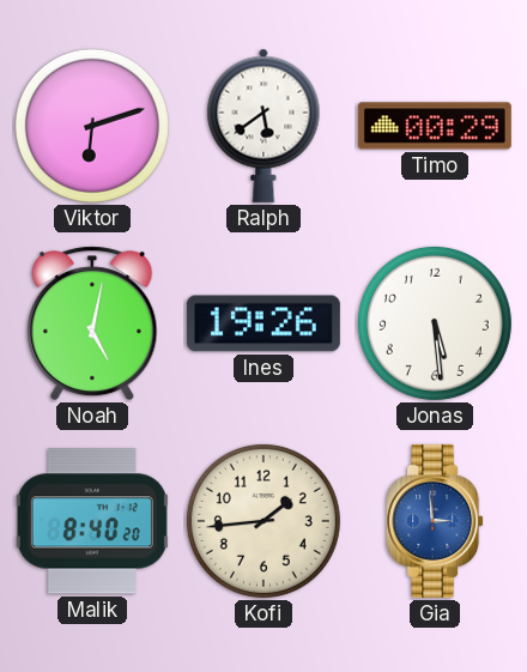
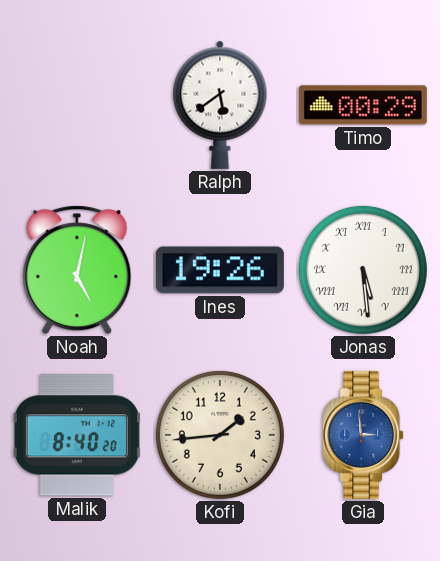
Viktor: 6:12 -> none
Jonas numerals: Arabic -> Roman
